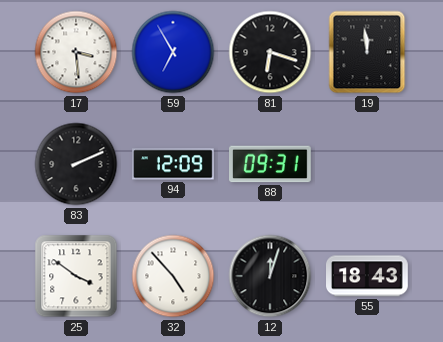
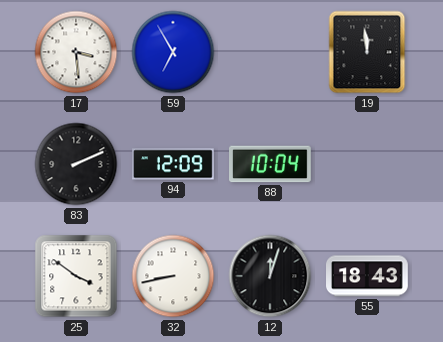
81: 6:18 -> none
88: 09:31 -> 10:04
32: 4:53 -> 8:43
